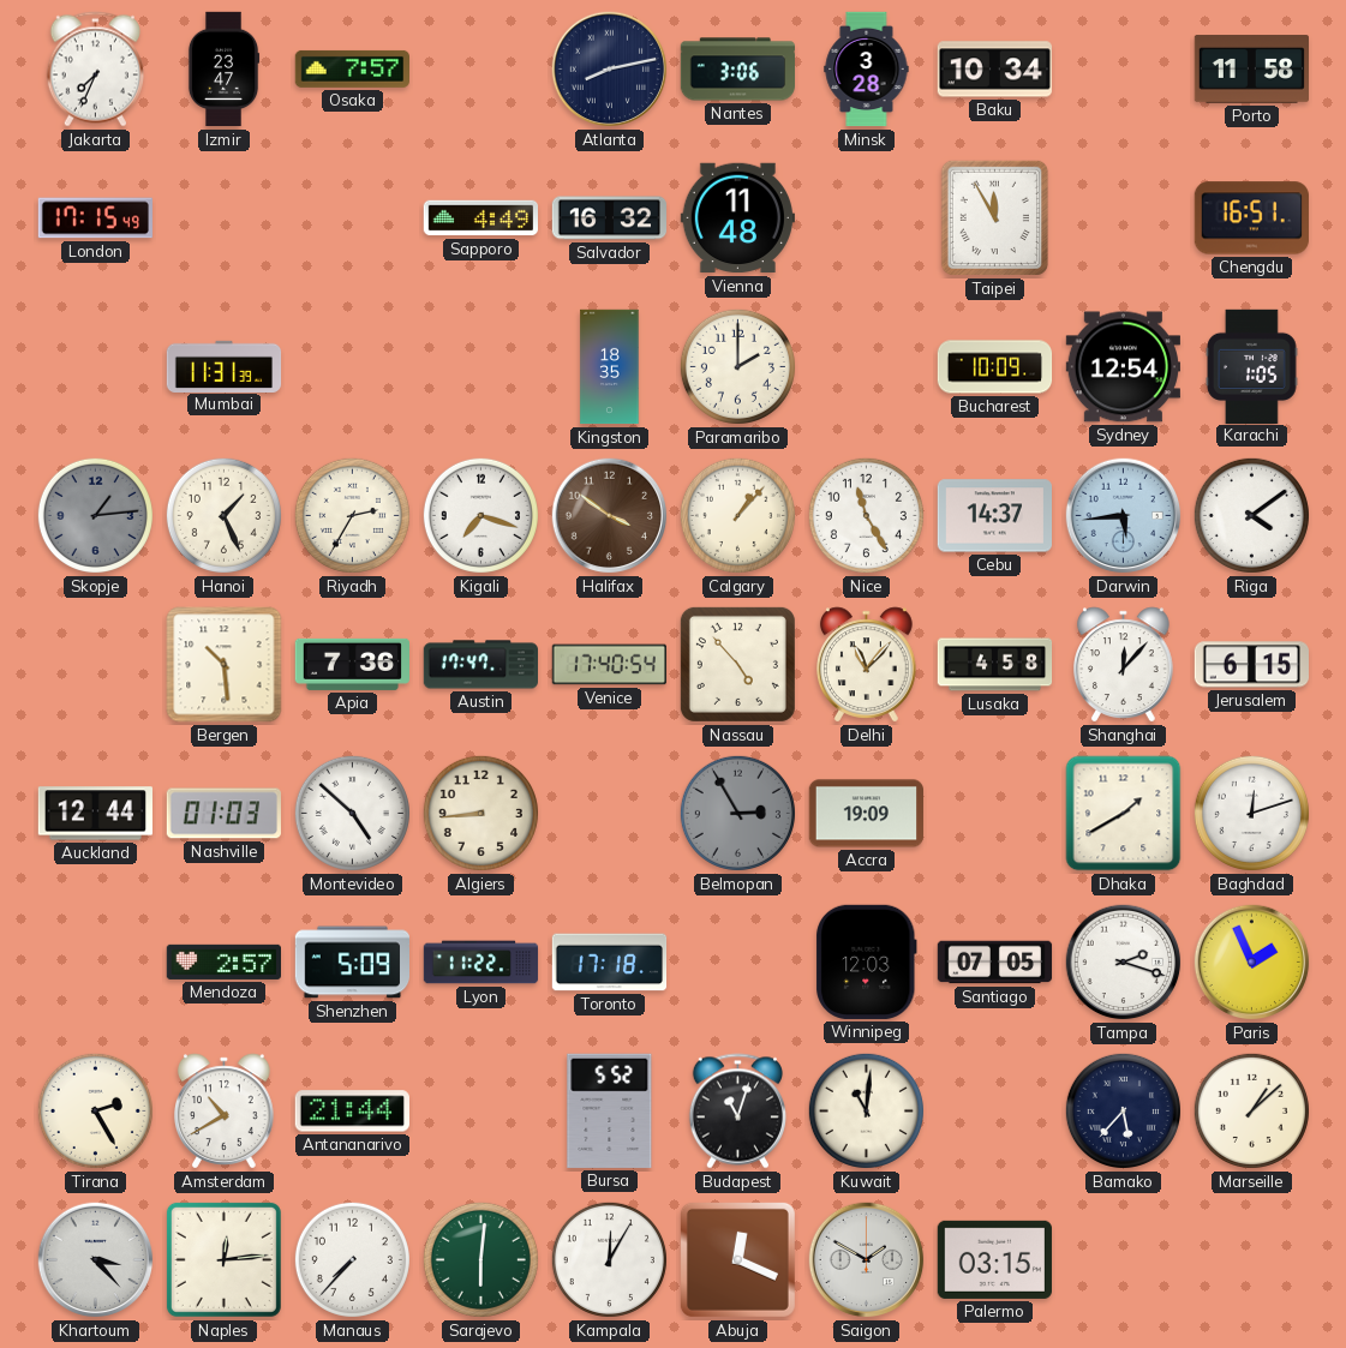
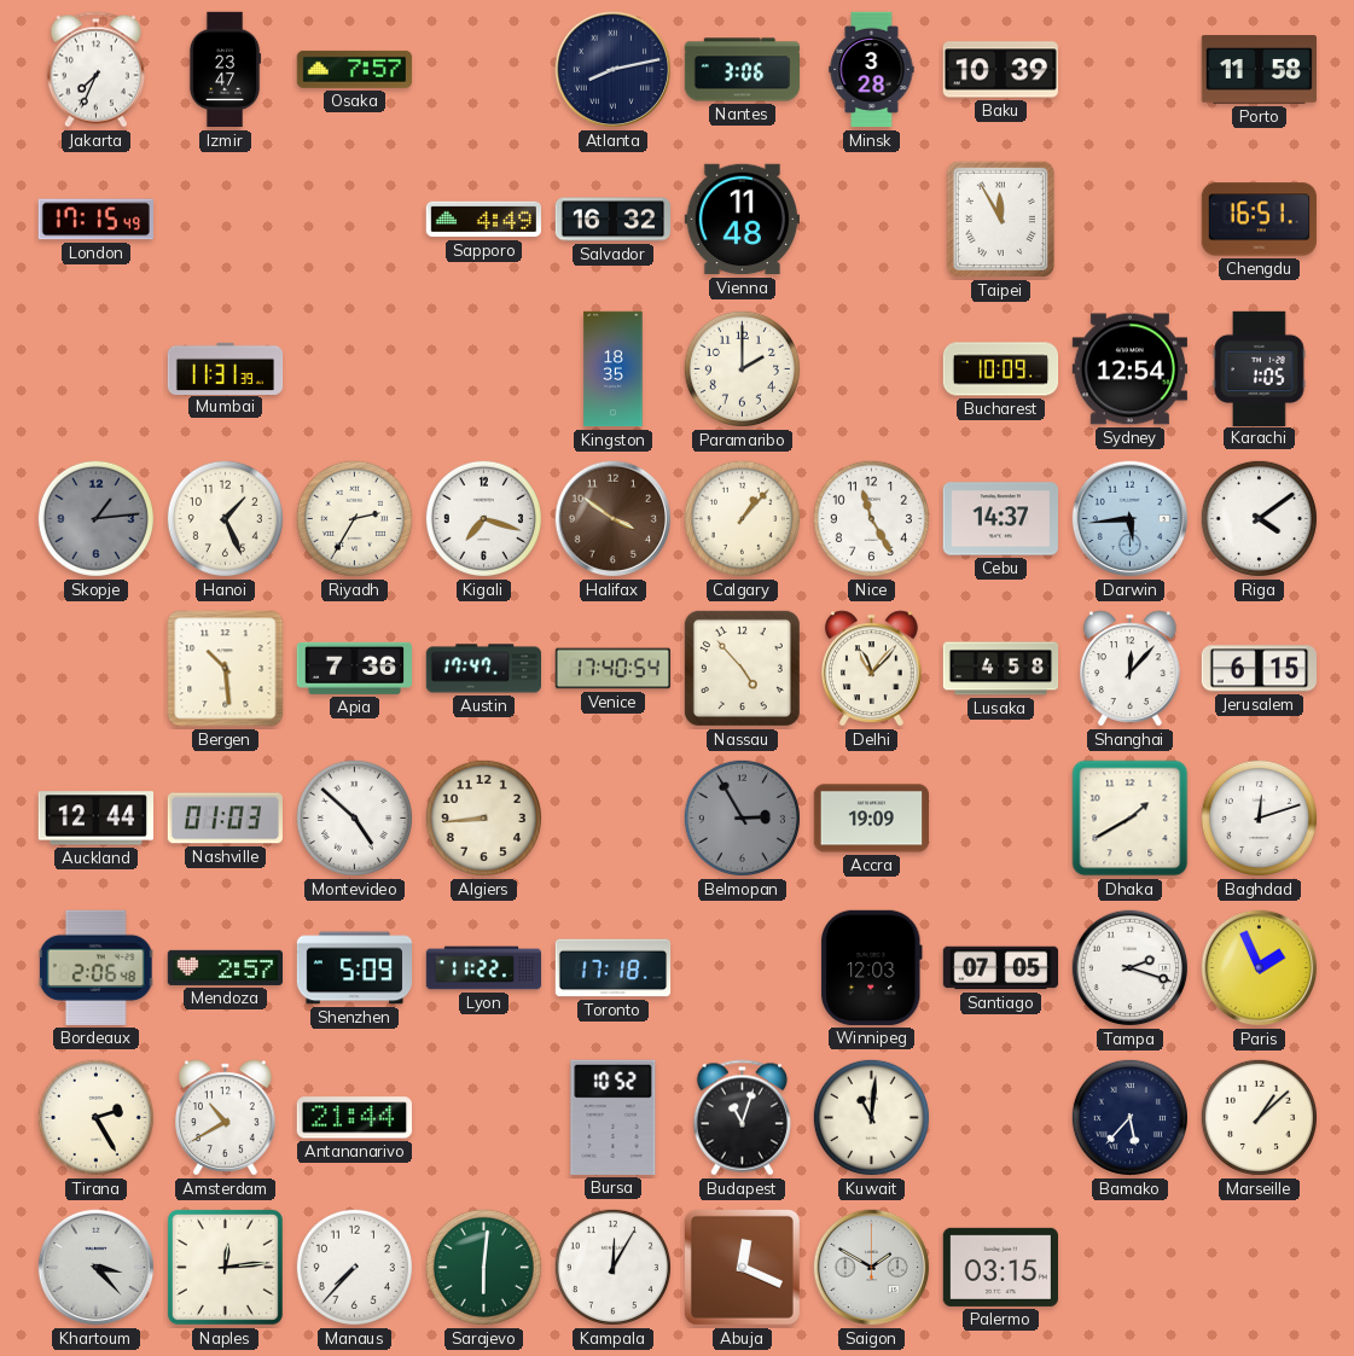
Baku: 10:34 -> 10:39
Bordeaux: none -> 2:06
Bursa: 5:52 -> 10:52
